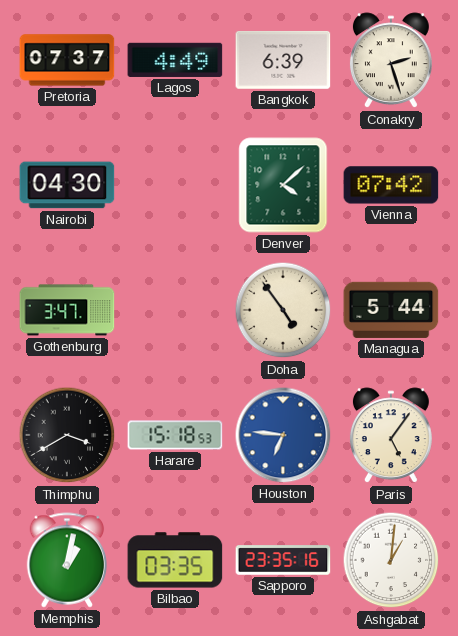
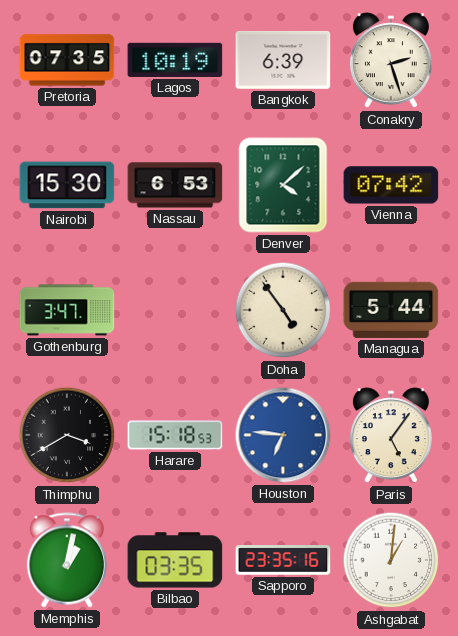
Pretoria: 07:37 -> 07:35
Lagos: 4:49 -> 10:19
Nairobi: 04:30 -> 15:30
Nassau: none -> 6:53
